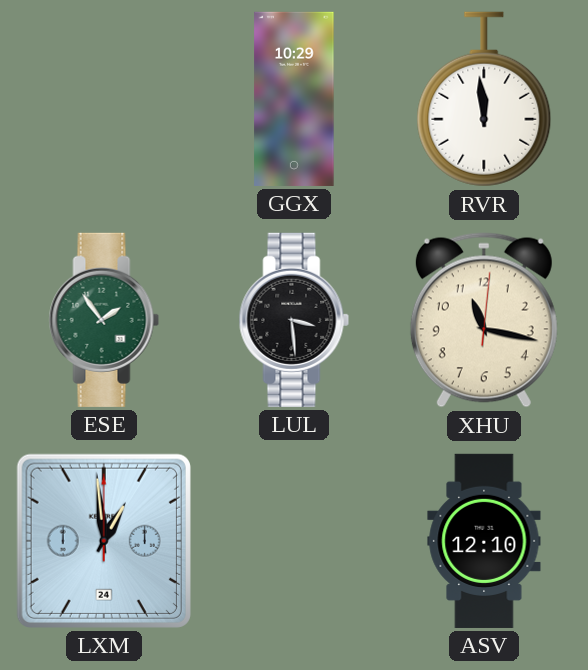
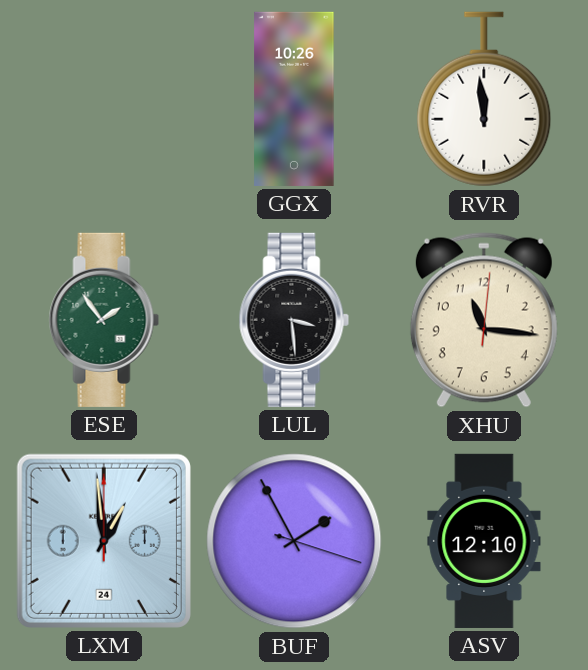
GGX: 10:29 -> 10:26
XHU: 11:17 -> 11:16
BUF: none -> 1:55
